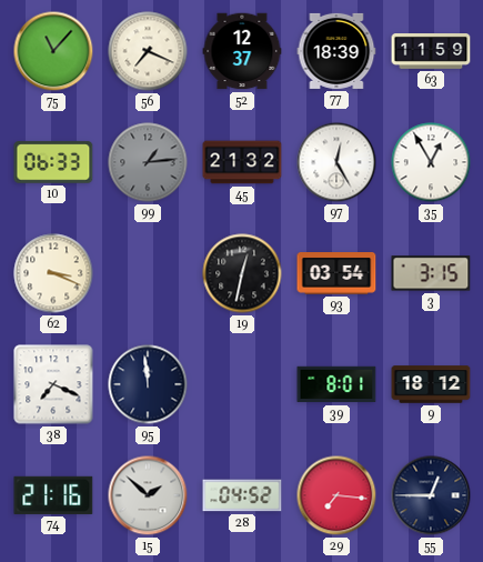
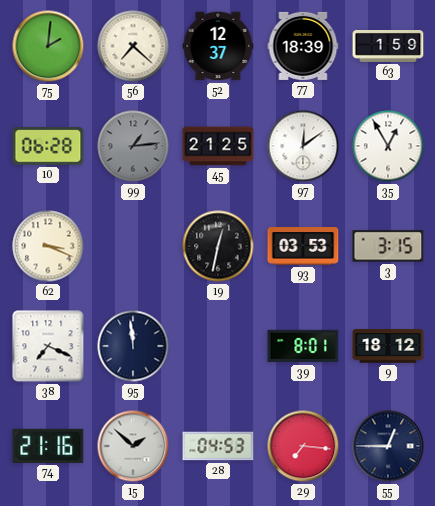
75: 11:07 -> 2:01
56: 7:19 -> 7:22
63: 11:59 -> 1:59
10: 06:33 -> 06:28
45: 21:32 -> 21:25
97: 12:25 -> 12:09
93: 03:54 -> 03:53
28: 04:52 -> 04:53
